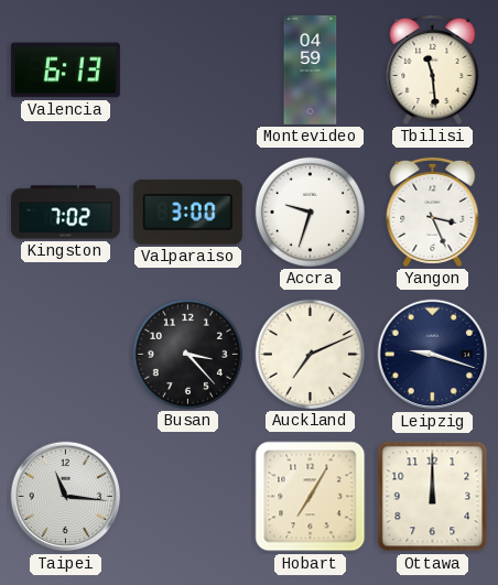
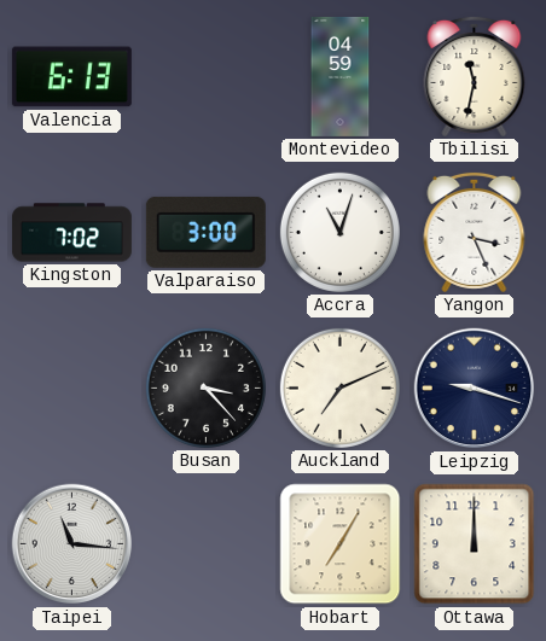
Tbilisi: 11:29 -> 11:32
Accra: 9:33 -> 11:03
